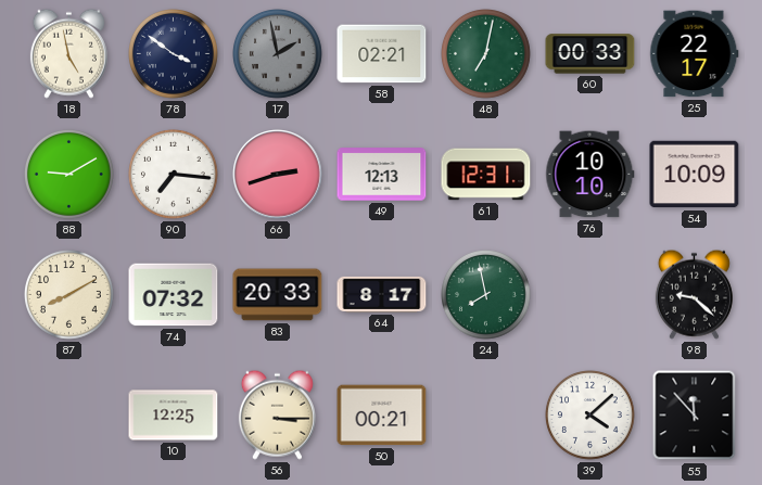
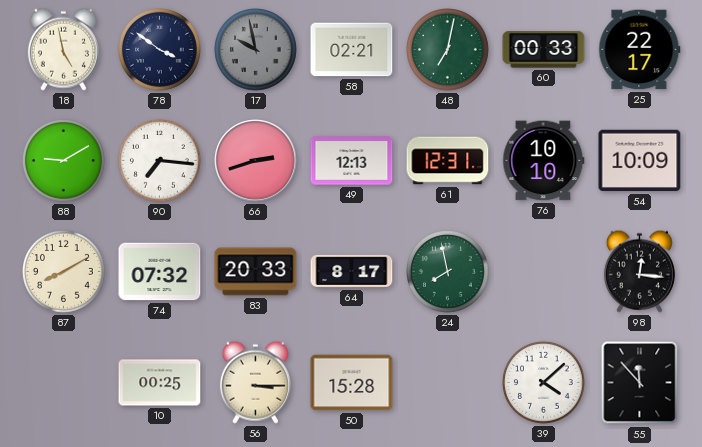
17: 1:58 -> 9:58
98: 9:22 -> 12:16
10: 12:25 -> 00:25
50: 00:21 -> 15:28
